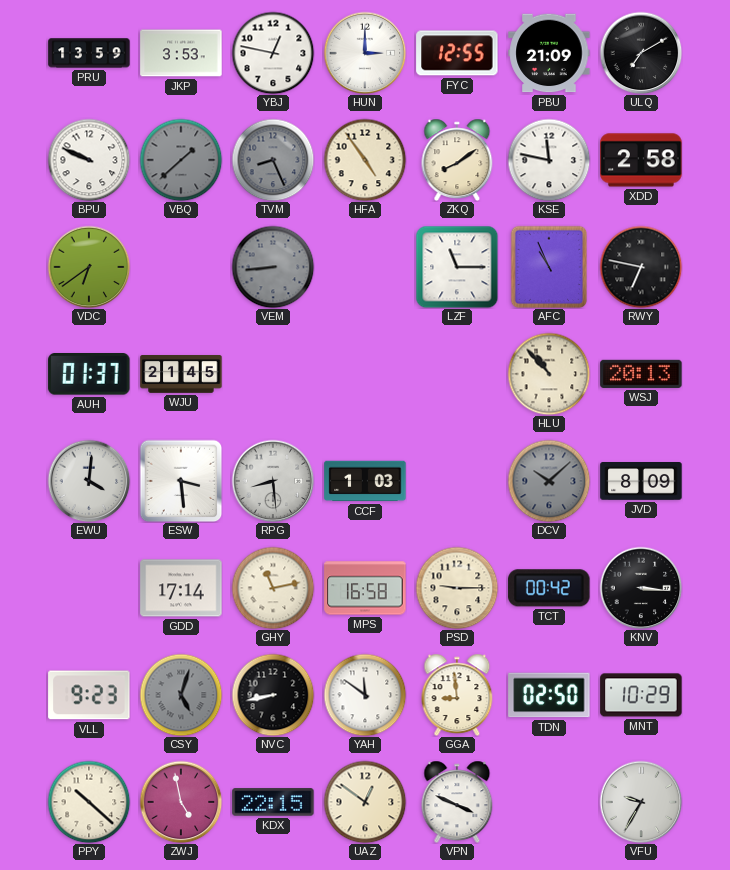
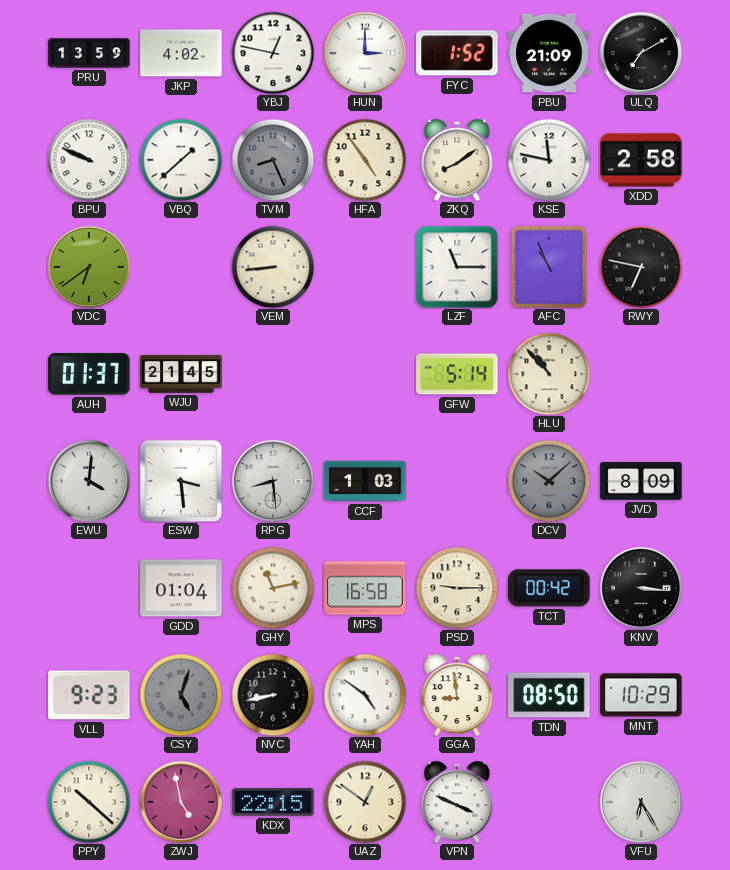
JKP: 3:53 -> 4:02
FYC: 12:55 -> 1:52
VBQ dial: grey -> white
VEM dial: grey -> cream
GFW: none -> 5:14
WSJ: 20:13 -> none
GDD: 17:14 -> 01:04
YAH: 11:51 -> 4:51
TDN: 02:50 -> 08:50
VFU: 9:35 -> 6:25
